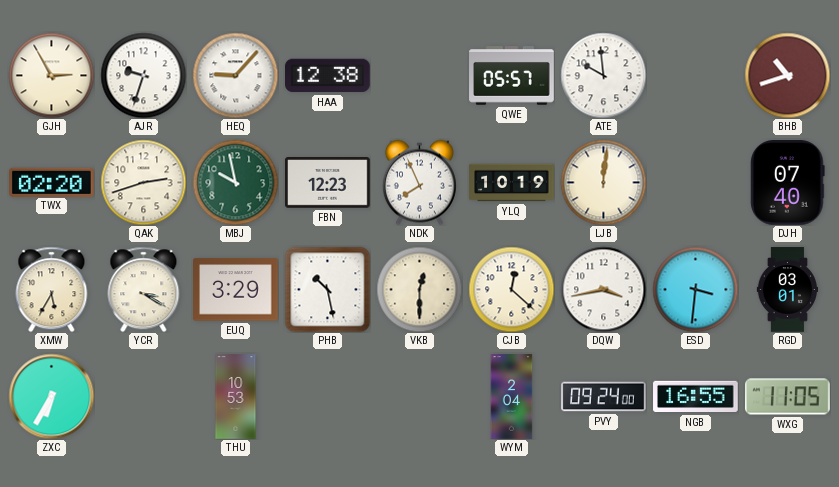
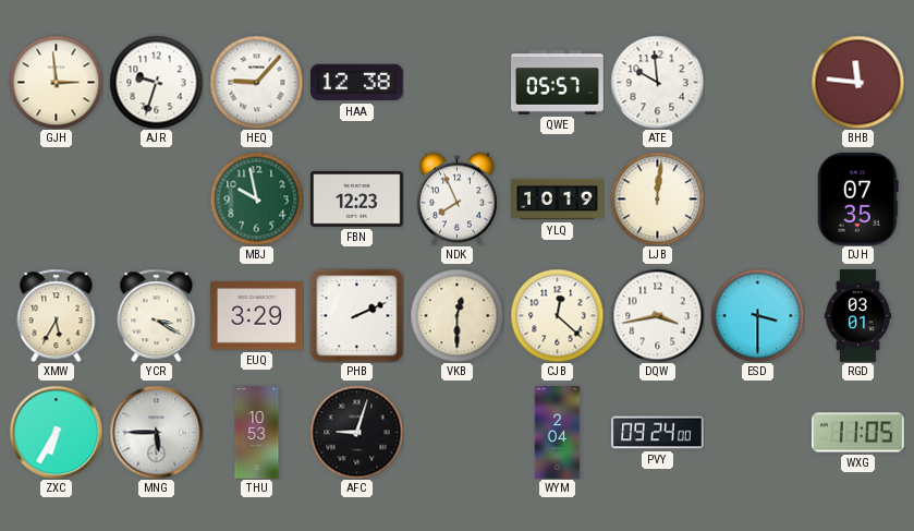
GJH: 2:55 -> 2:59
BHB: 10:42 -> 11:46
TWX: 02:20 -> none
QAK: 2:42 -> none
DJH: 07:40 -> 07:35
PHB: 10:28 -> 2:11
ESD: 3:31 -> 3:30
MNG: none -> 5:45
AFC: none -> 9:03
NGB: 16:55 -> none
